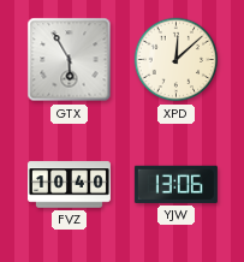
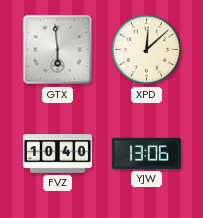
GTX: 5:55 -> 5:59
